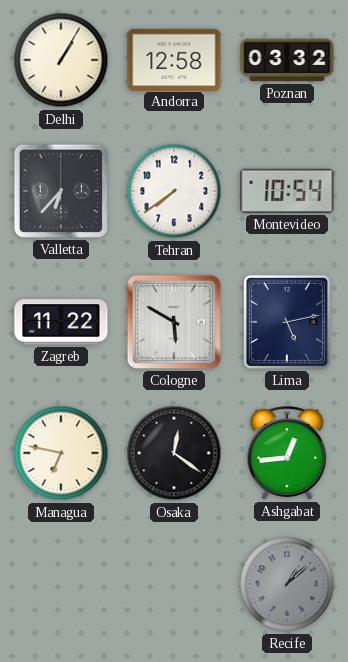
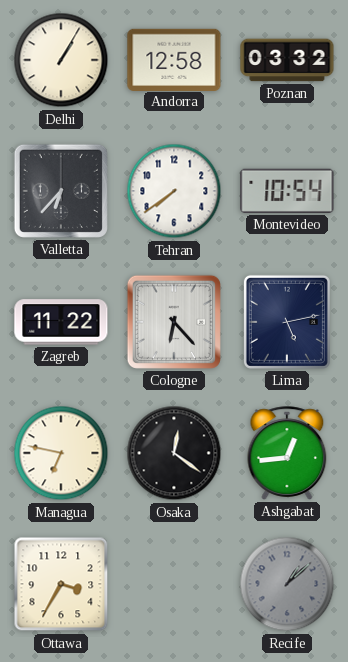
Cologne: 5:50 -> 6:23
Ottawa: none -> 3:35
